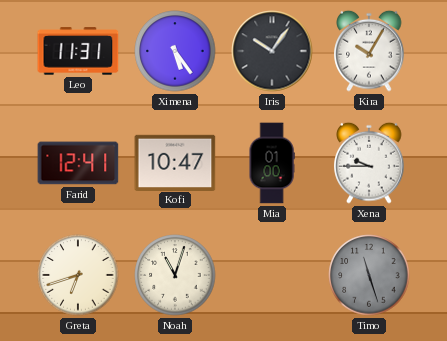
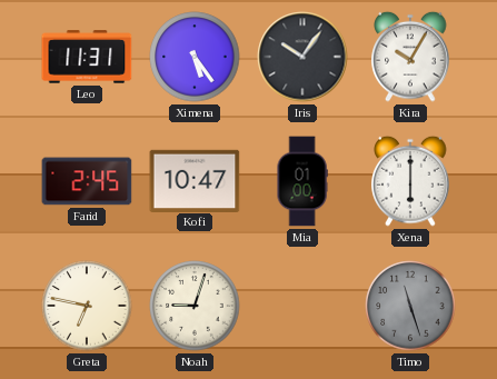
Farid: 12:41 -> 2:45
Xena: 9:45 -> 6:00
Greta: 6:42 -> 6:47
Noah: 11:03 -> 9:03
